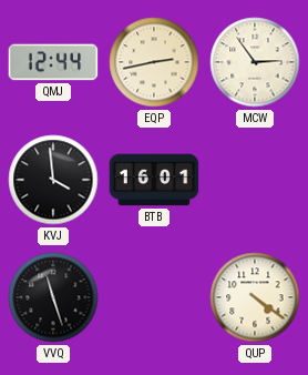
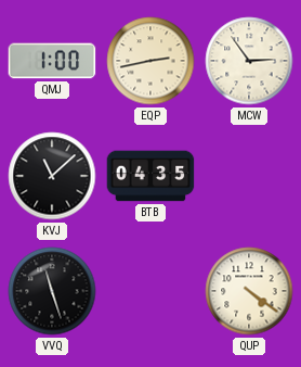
QMJ: 12:44 -> 1:00
KVJ: 3:59 -> 11:08
BTB: 16:01 -> 04:35
